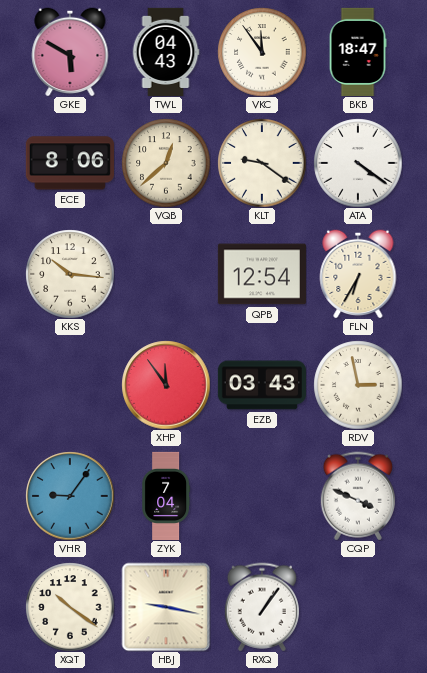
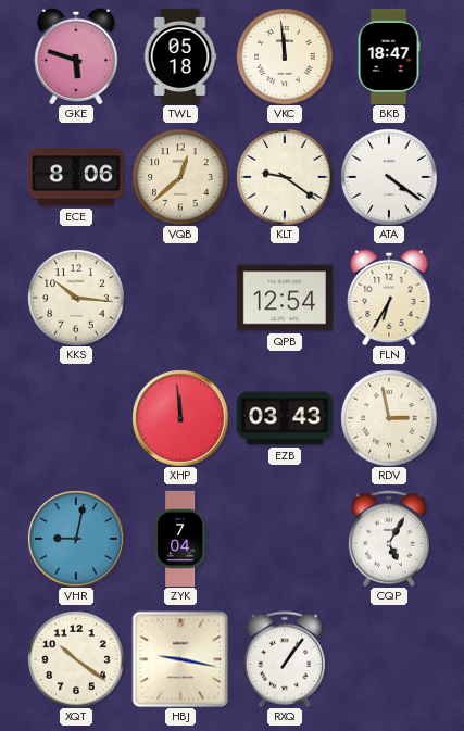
GKE: 5:50 -> 5:48
TWL: 04:43 -> 05:18
VKC: 11:54 -> 11:59
XHP: 11:54 -> 11:59
VHR: 9:06 -> 9:02
CQP: 3:49 -> 5:05
